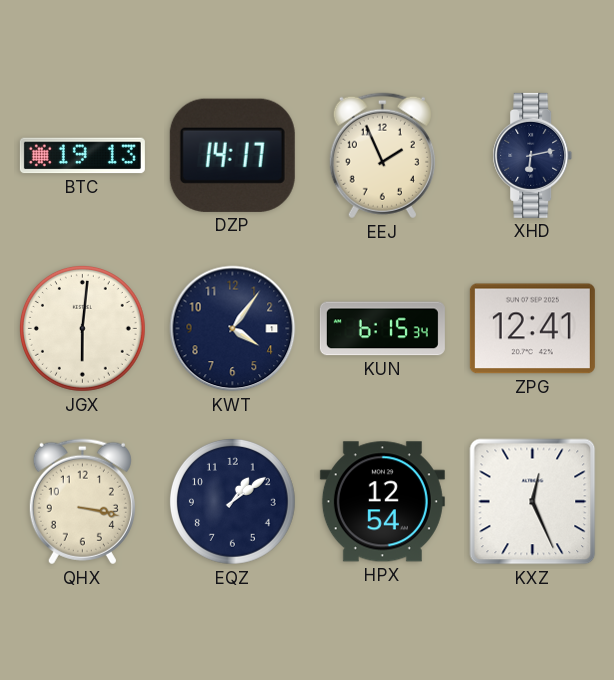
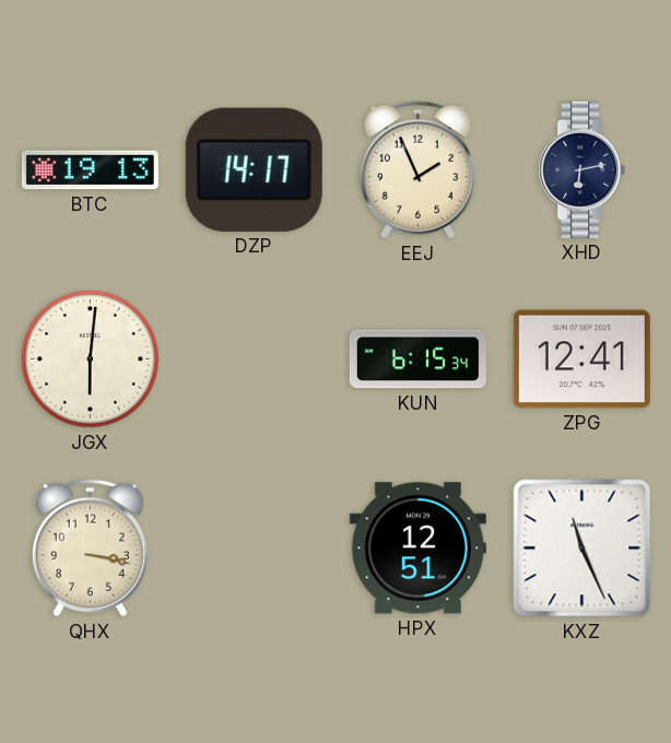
KWT: 4:06 -> none
EQZ: 1:09 -> none
HPX: 12:54 -> 12:51
KXZ: 12:26 -> 11:26
